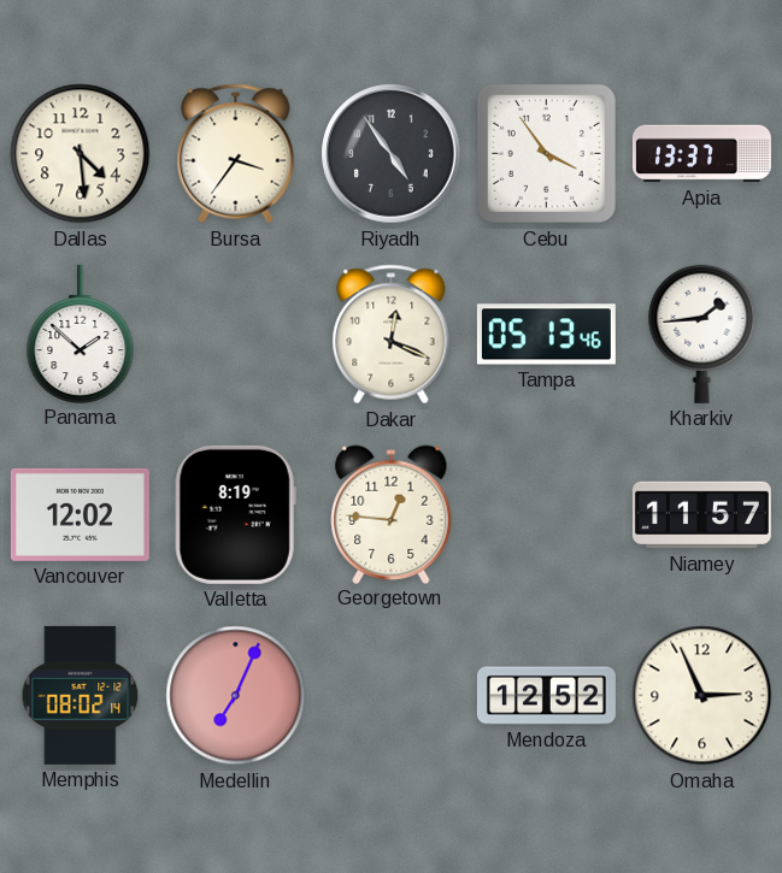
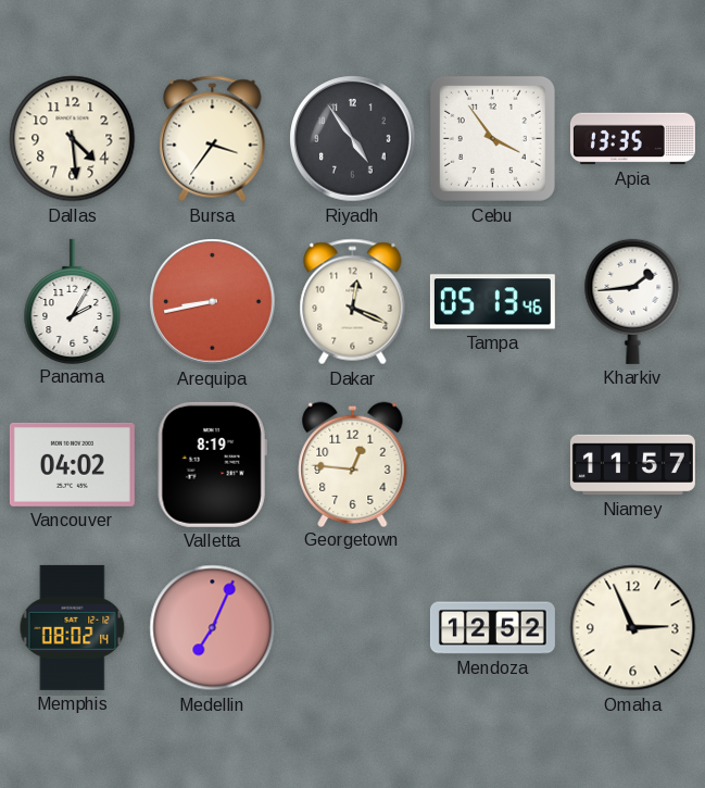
Apia: 13:37 -> 13:35
Panama: 1:52 -> 2:05
Arequipa: none -> 8:43
Vancouver: 12:02 -> 04:02
